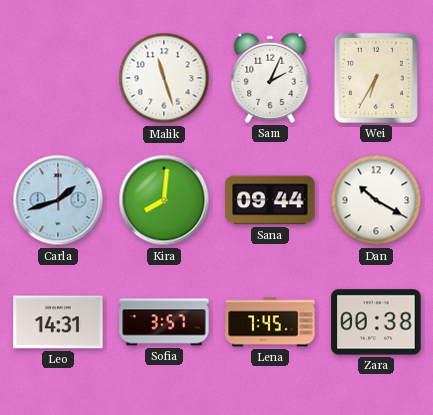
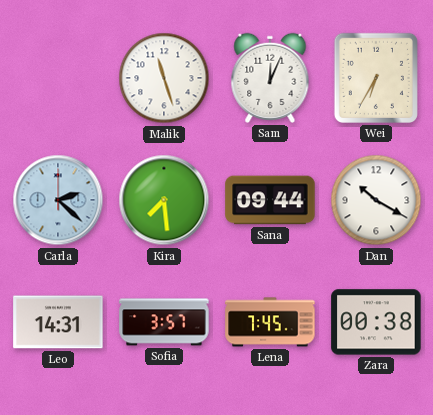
Sam: 2:04 -> 12:04
Carla: 1:42 -> 2:22
Kira: 8:01 -> 7:29
